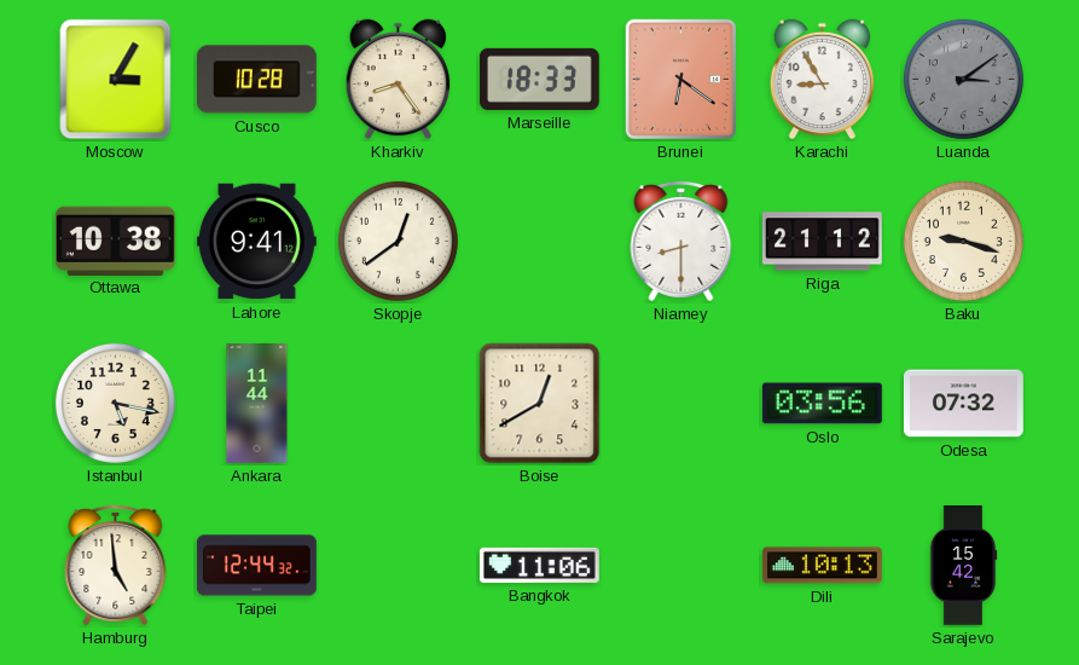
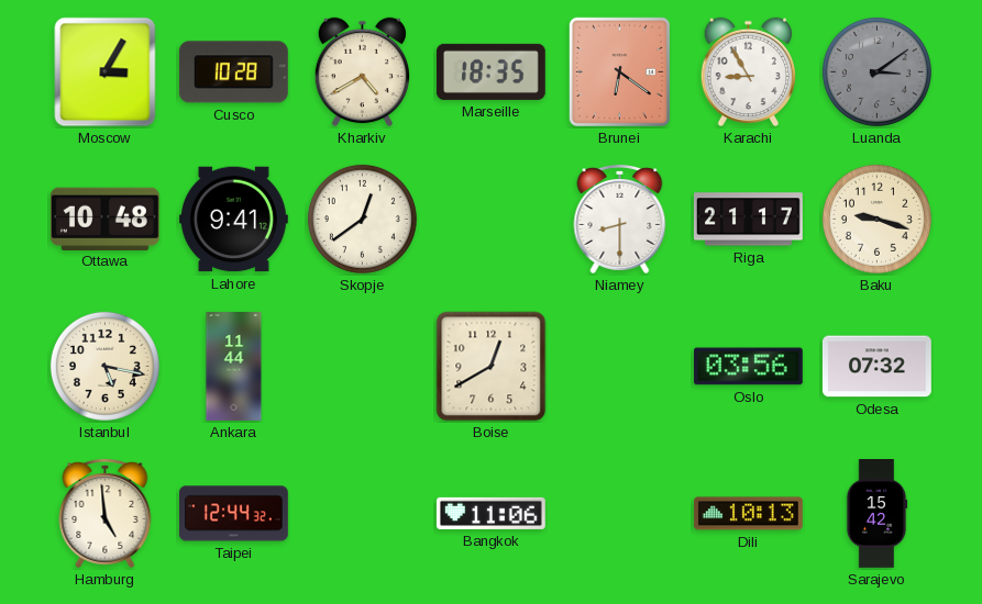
Kharkiv: 8:24 -> 4:40
Marseille: 18:33 -> 18:35
Ottawa: 10:38 -> 10:48
Riga: 21:12 -> 21:17
